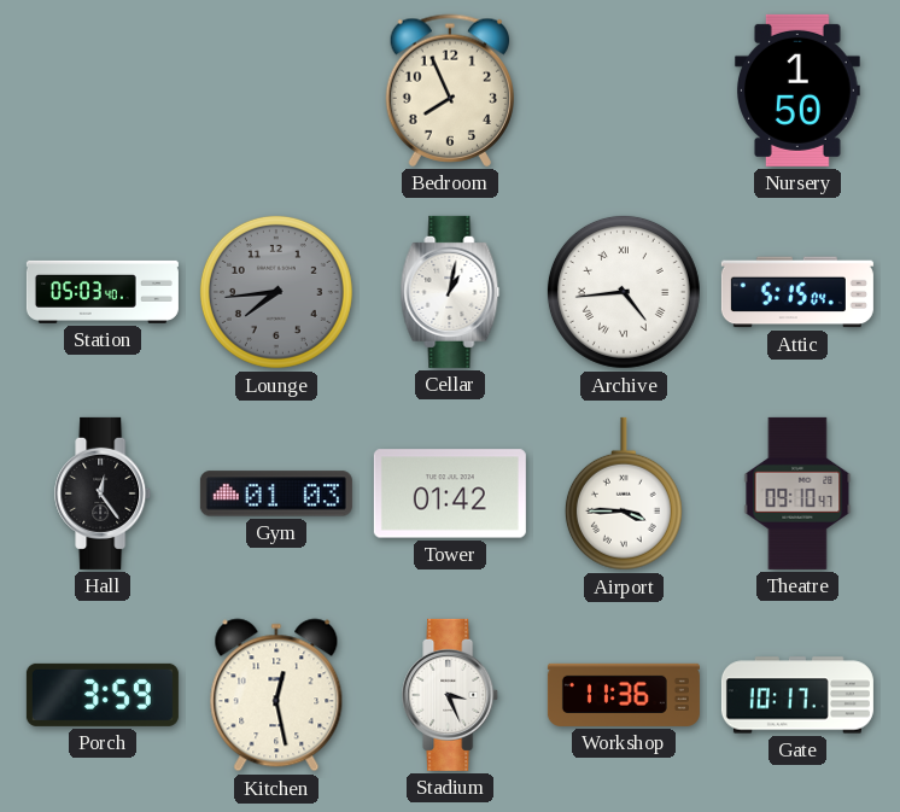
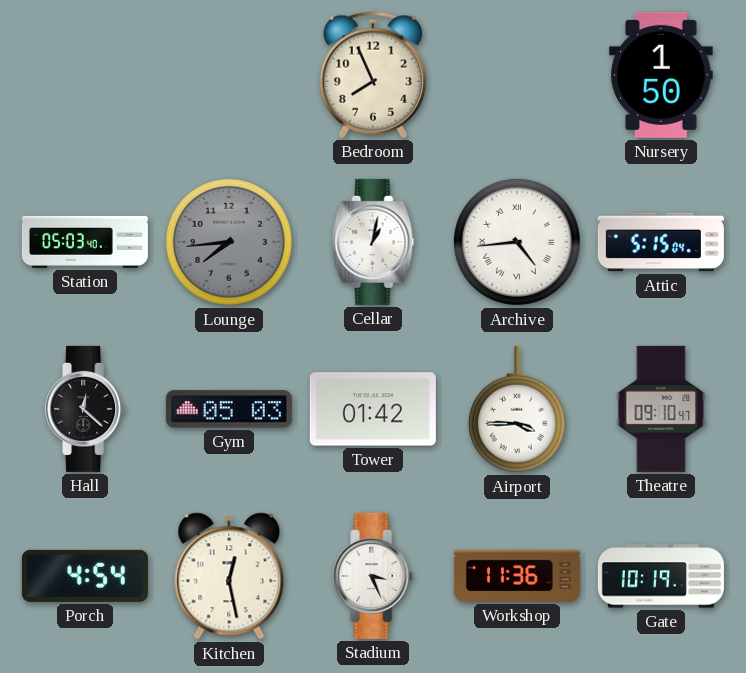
Hall: 12:24 -> 12:22
Gym: 01:03 -> 05:03
Porch: 3:59 -> 4:54
Gate: 10:17 -> 10:19
